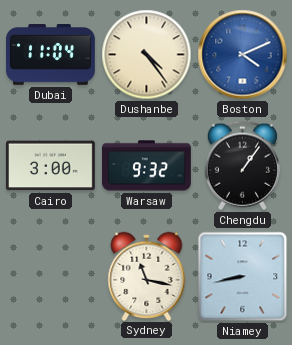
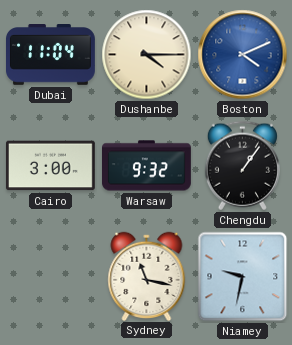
Dushanbe: 4:24 -> 4:15
Niamey: 8:43 -> 9:32
